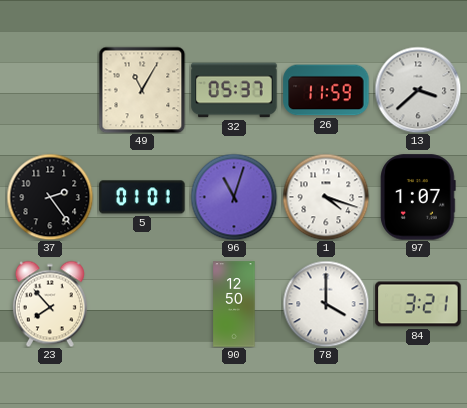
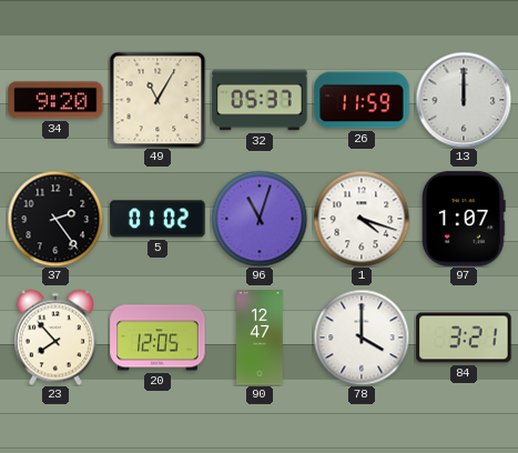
34: none -> 9:20
13: 3:38 -> 12:00
5: 01:01 -> 01:02
20: none -> 12:05
90: 12:50 -> 12:47
